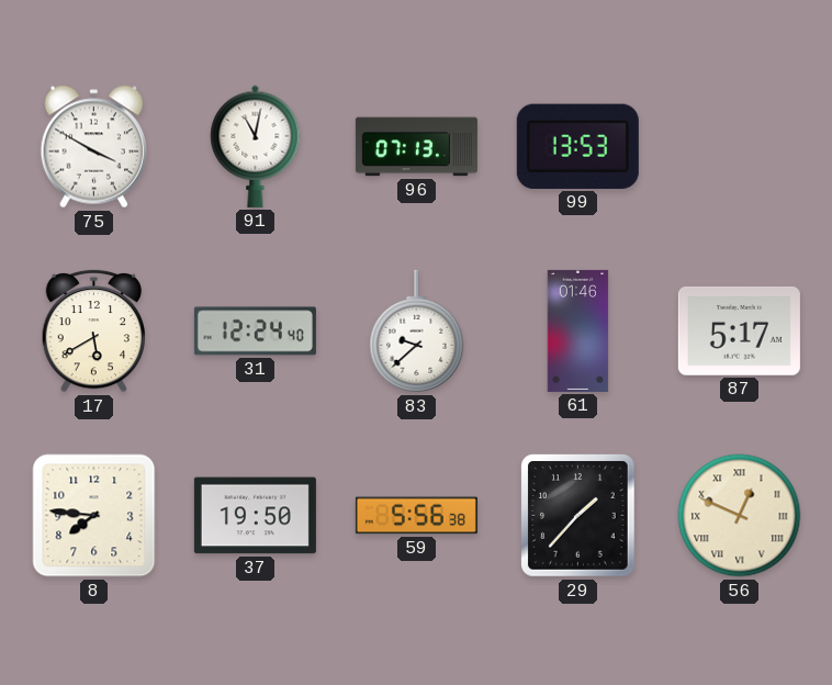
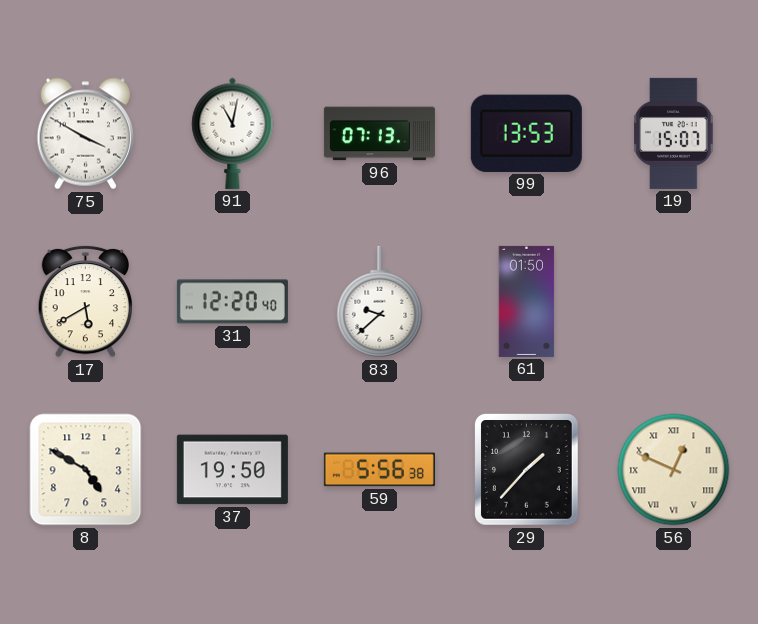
19: none -> 15:07
31: 12:24 -> 12:20
61: 01:46 -> 01:50
87: 5:17 -> none
8: 7:46 -> 4:50
